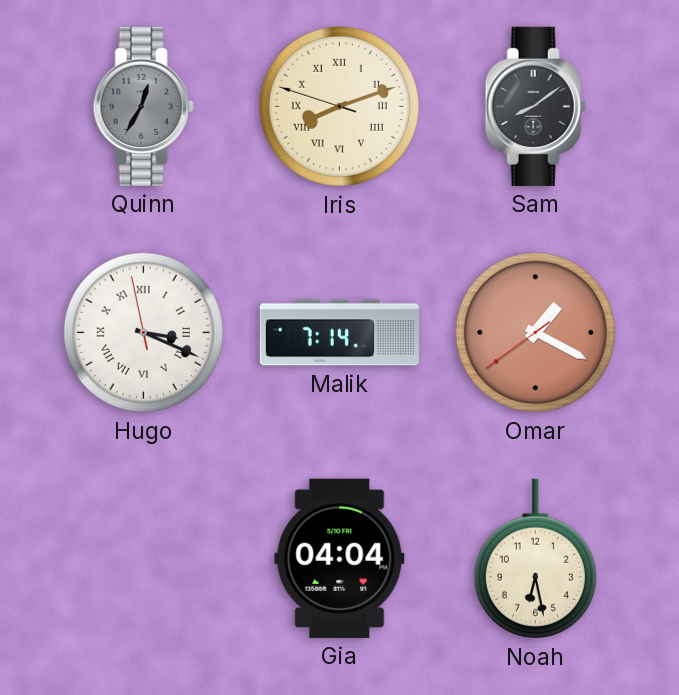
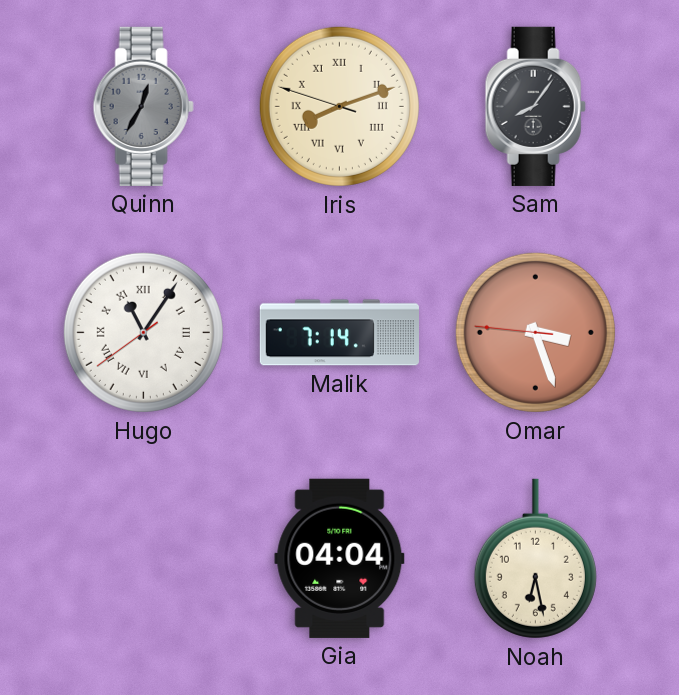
Sam: 8:09 -> 8:06
Hugo: 3:18 -> 11:05
Omar: 1:19 -> 3:26
